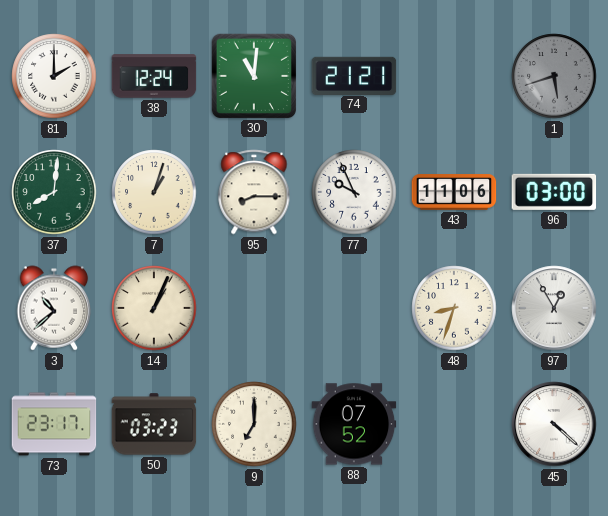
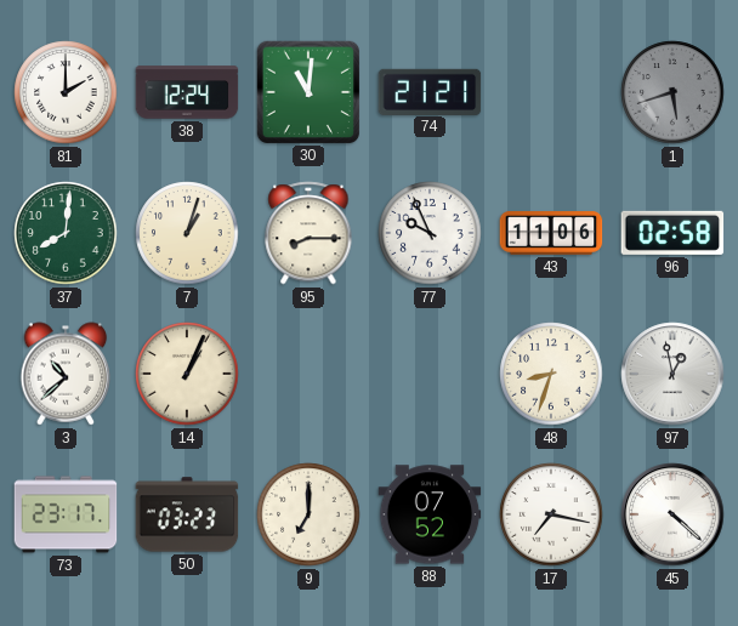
96: 03:00 -> 02:58
97: 12:55 -> 12:58
17: none -> 7:17
